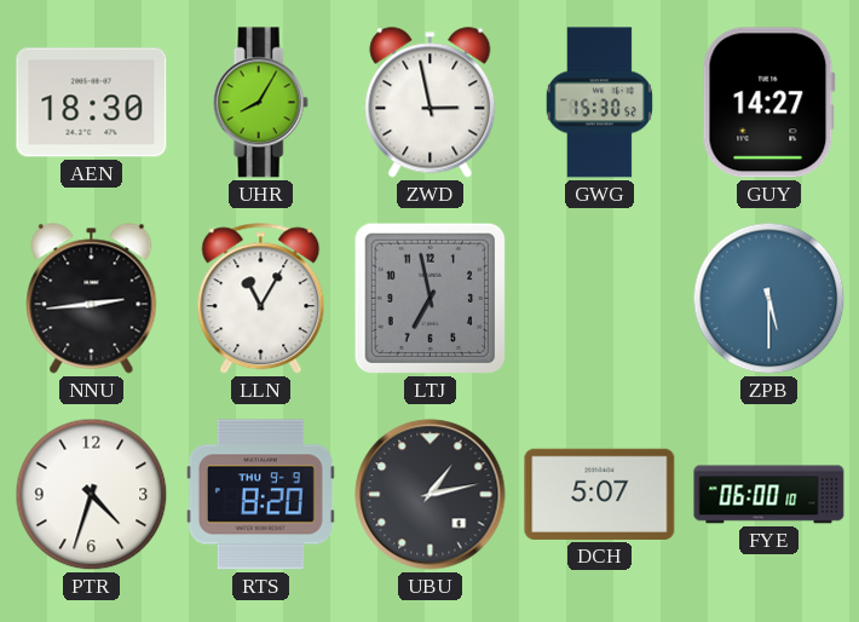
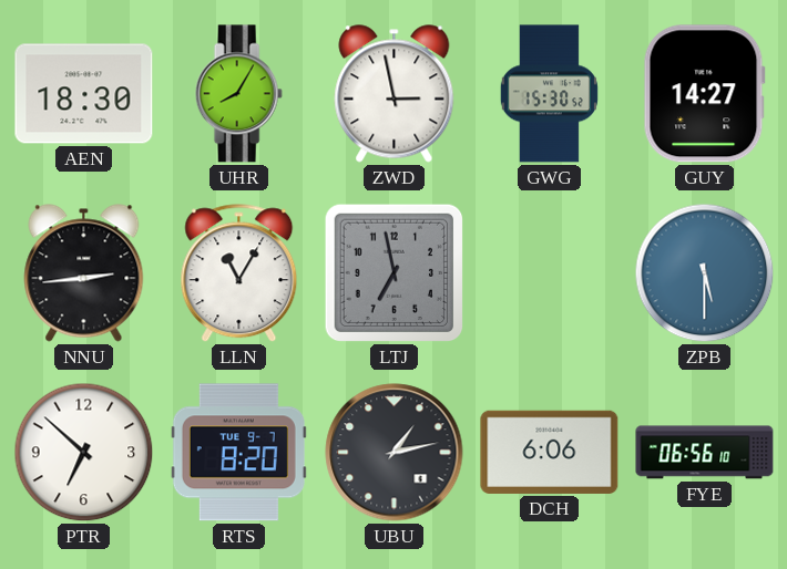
PTR: 4:33 -> 6:52
RTS date: THU 9-9 -> TUE 9-7
DCH: 5:07 -> 6:06
FYE: 06:00 -> 06:56
